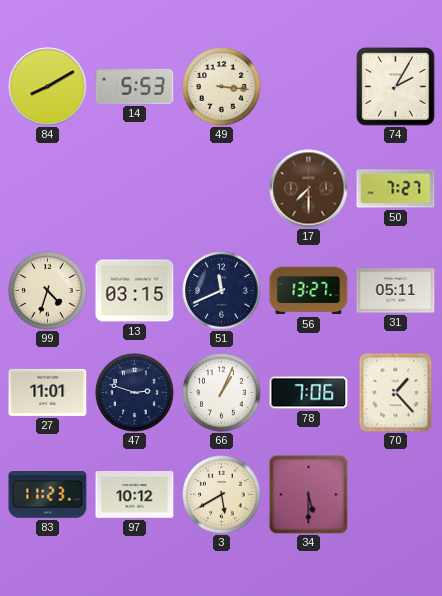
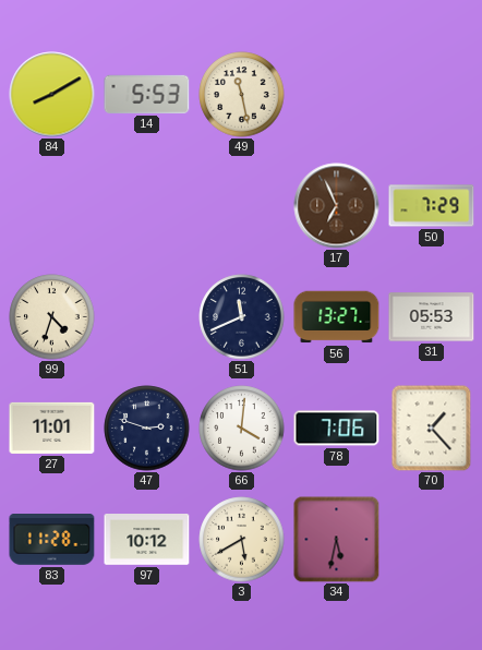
49: 3:16 -> 11:28
74: 2:05 -> none
17: 7:30 -> 6:56
50: 7:27 -> 7:29
13: 03:15 -> none
31: 05:11 -> 05:53
66: 1:04 -> 4:01
83: 11:23 -> 11:28
34: 5:30 -> 5:32
